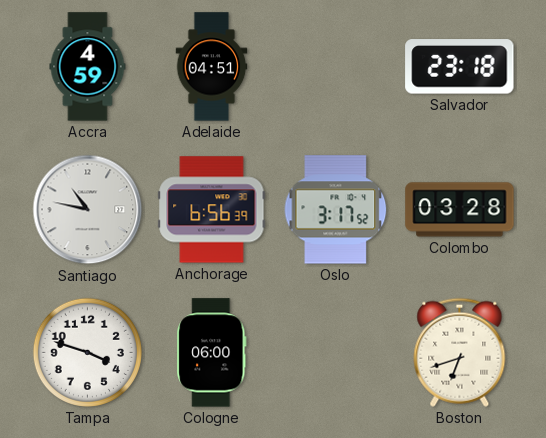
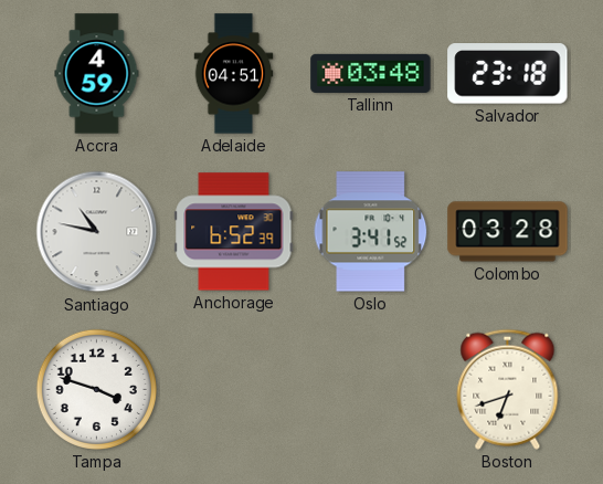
Tallinn: none -> 03:48
Anchorage: 6:56 -> 6:52
Oslo: 3:17 -> 3:41
Cologne: 06:00 -> none
